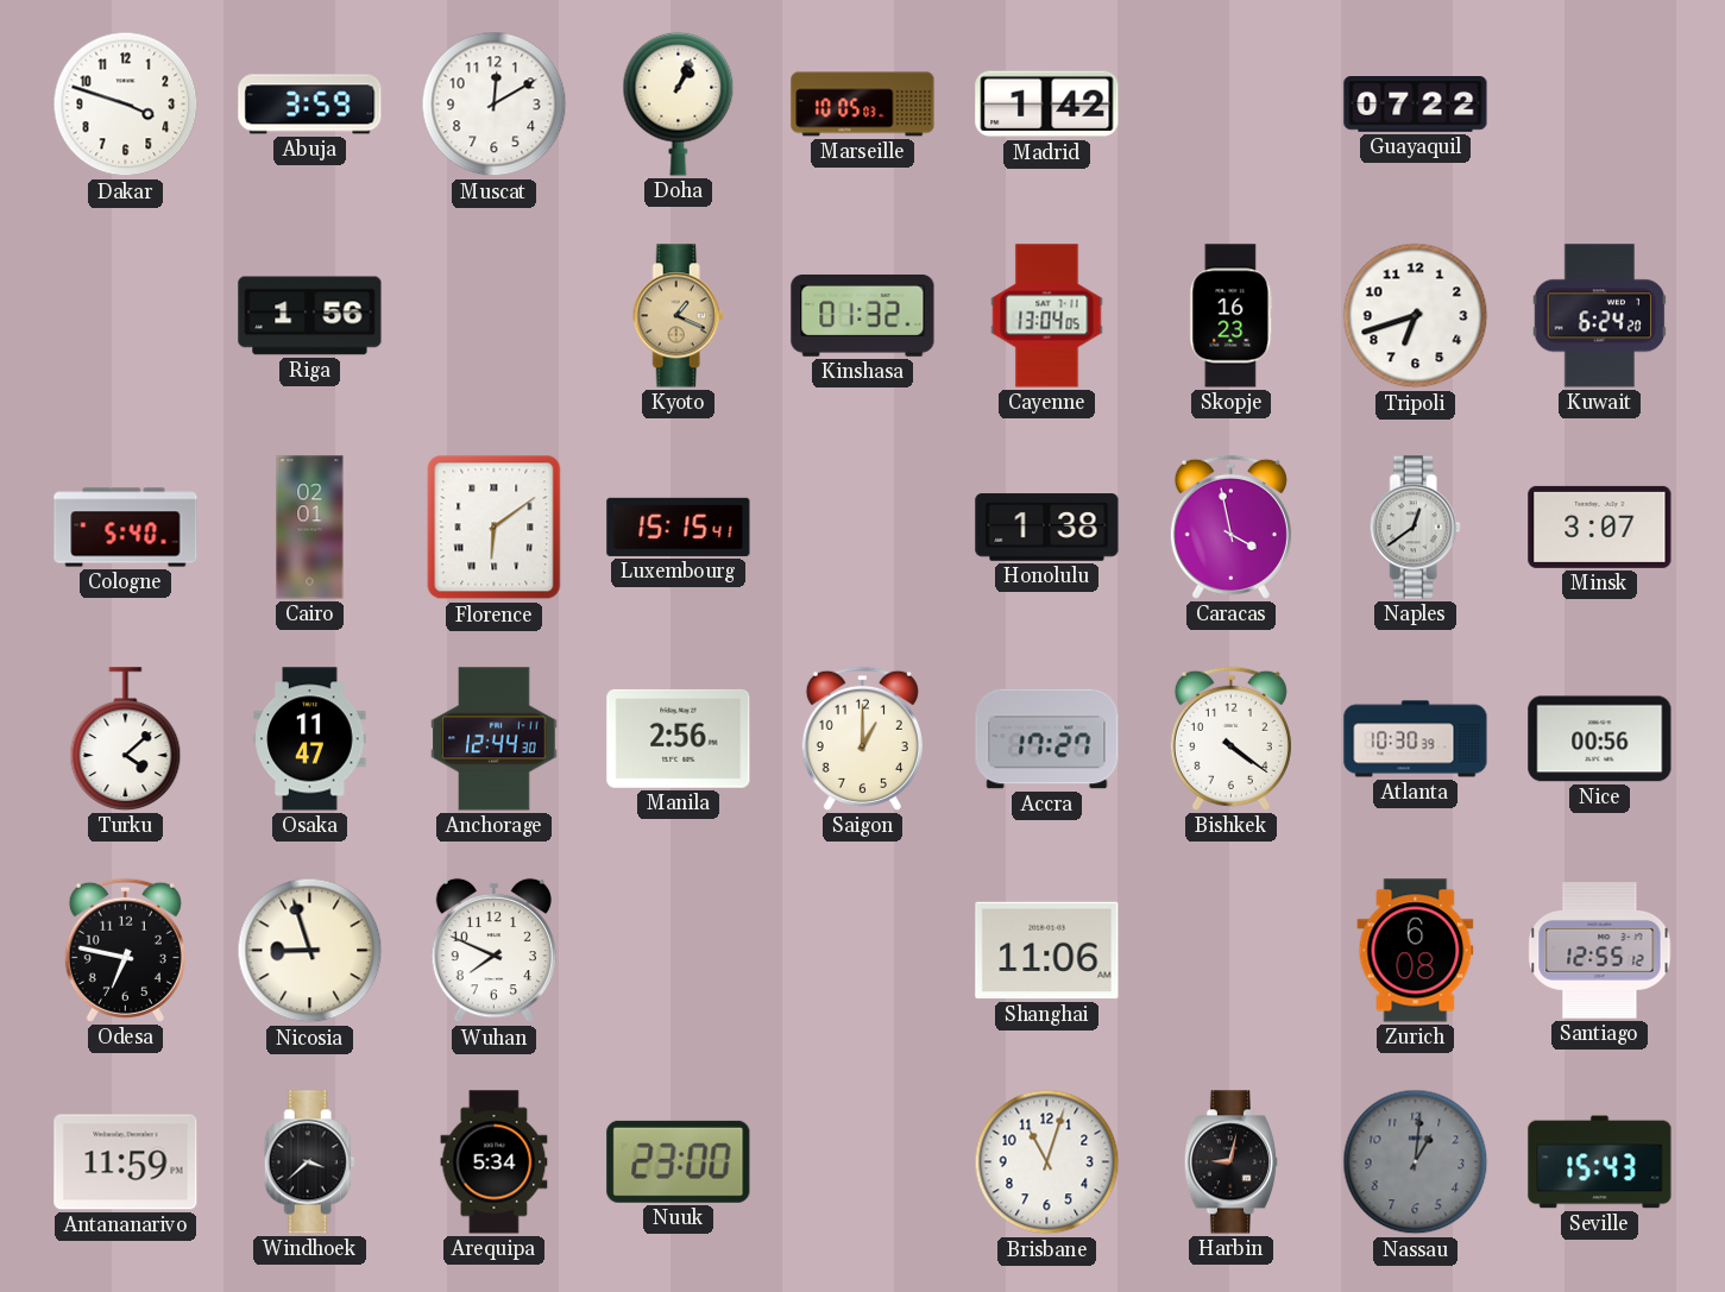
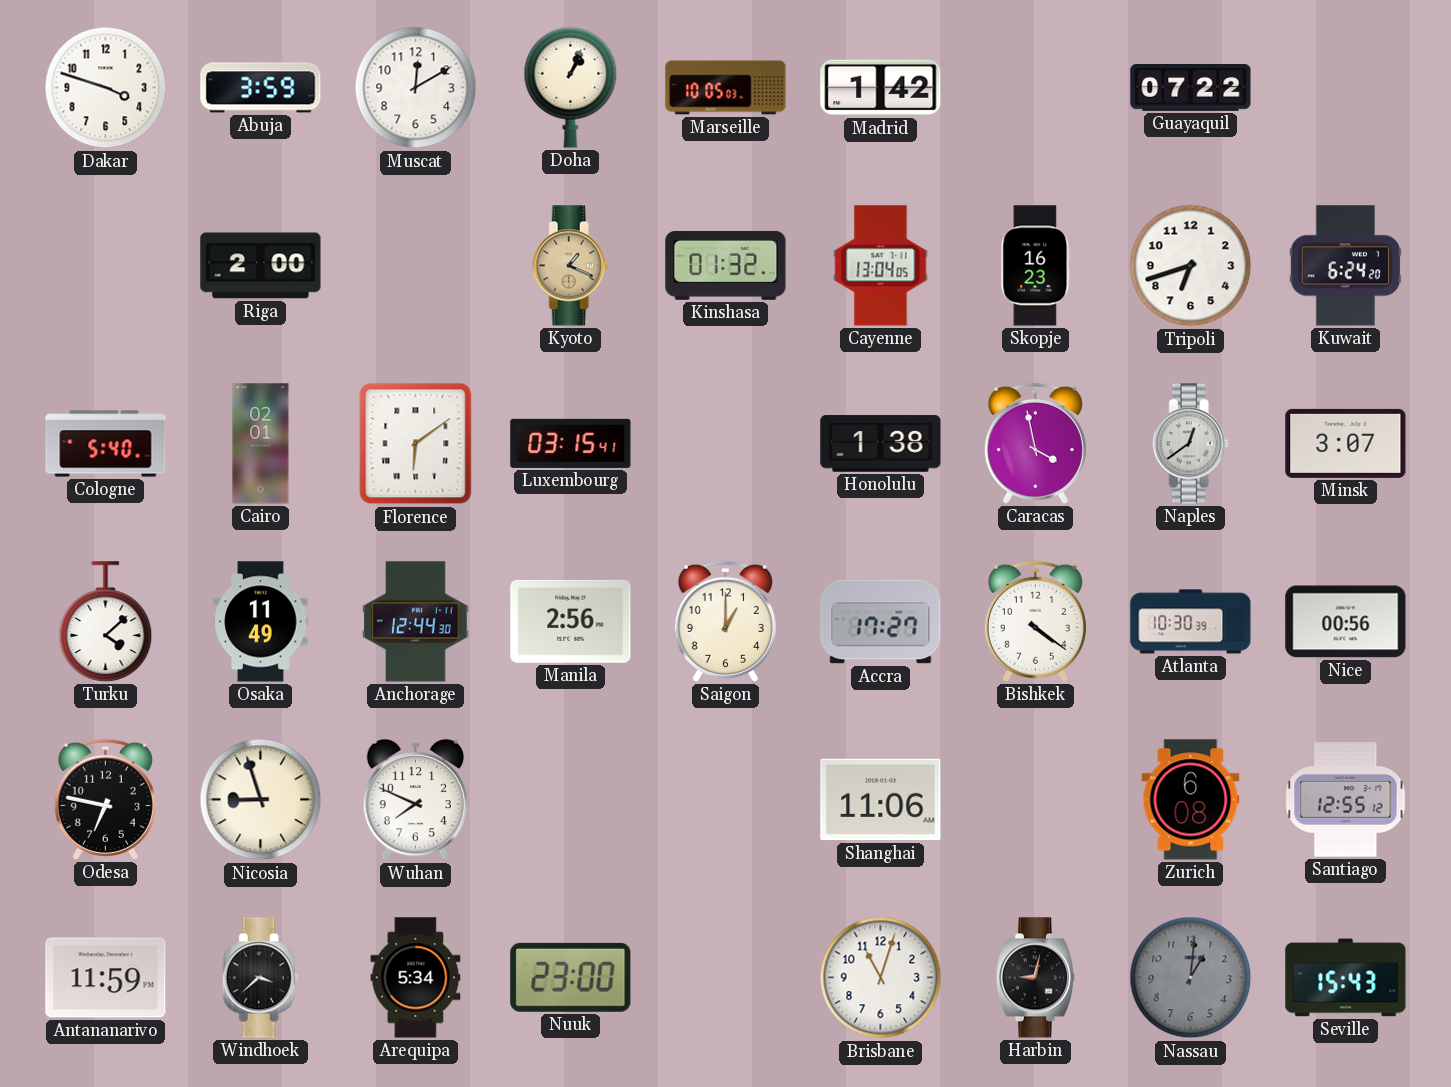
Riga: 1:56 -> 2:00
Luxembourg: 15:15 -> 03:15
Osaka: 11:47 -> 11:49
